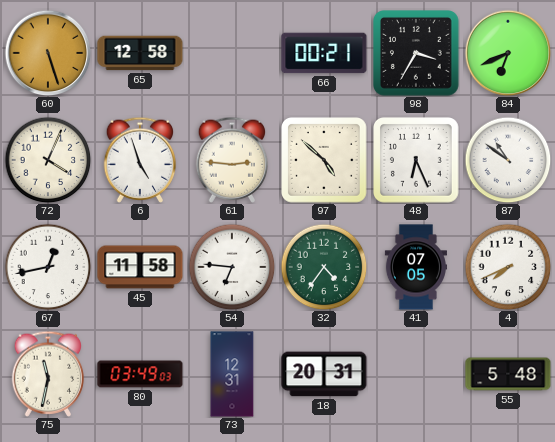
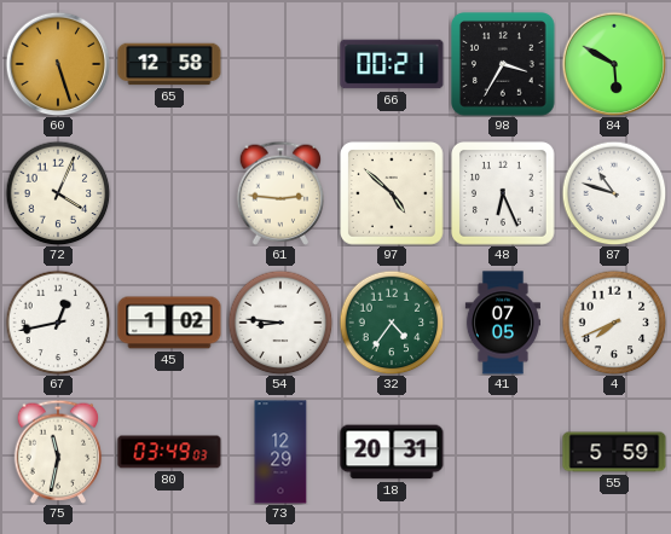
84: 6:41 -> 5:50
6: 4:57 -> none
87: 10:51 -> 10:48
45: 11:58 -> 1:02
54: 6:46 -> 8:46
73: 12:31 -> 12:29
55: 5:48 -> 5:59
